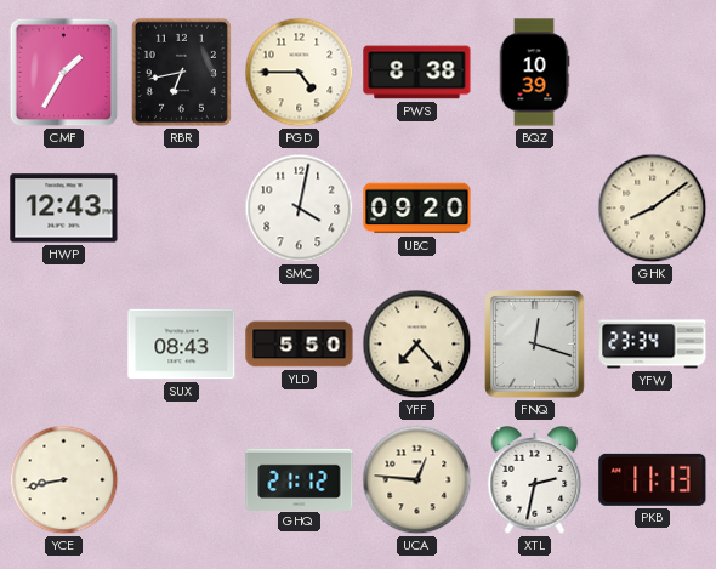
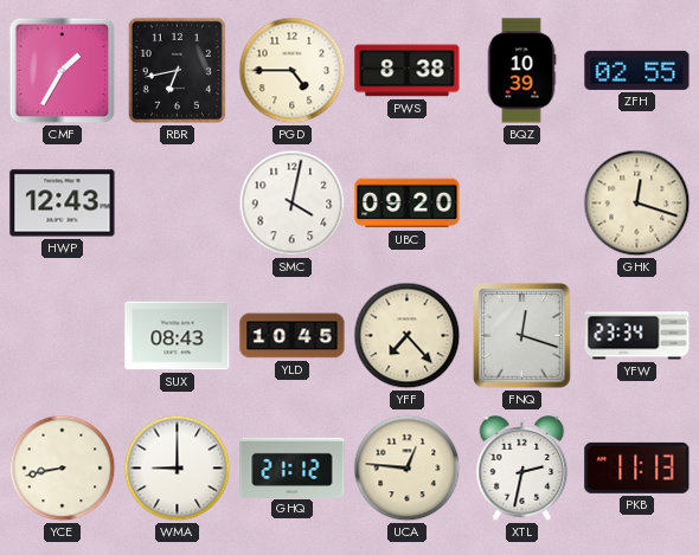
ZFH: none -> 02:55
GHK: 8:09 -> 12:18
YLD: 5:50 -> 10:45
WMA: none -> 9:00
